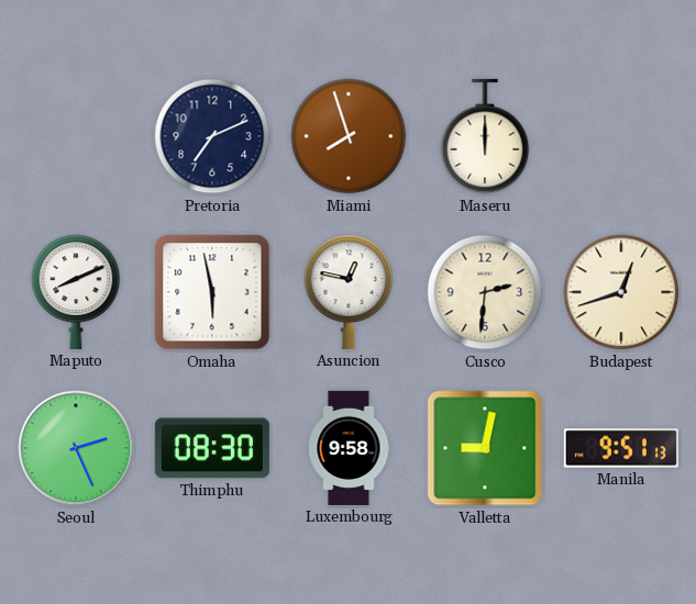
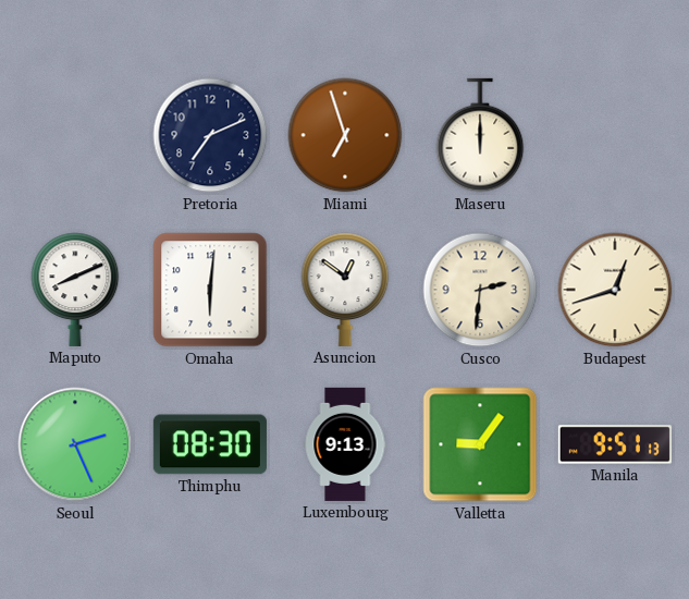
Miami: 7:57 -> 6:57
Omaha: 5:58 -> 6:01
Asuncion: 12:47 -> 12:51
Luxembourg: 9:58 -> 9:13
Valletta: 9:02 -> 9:06
